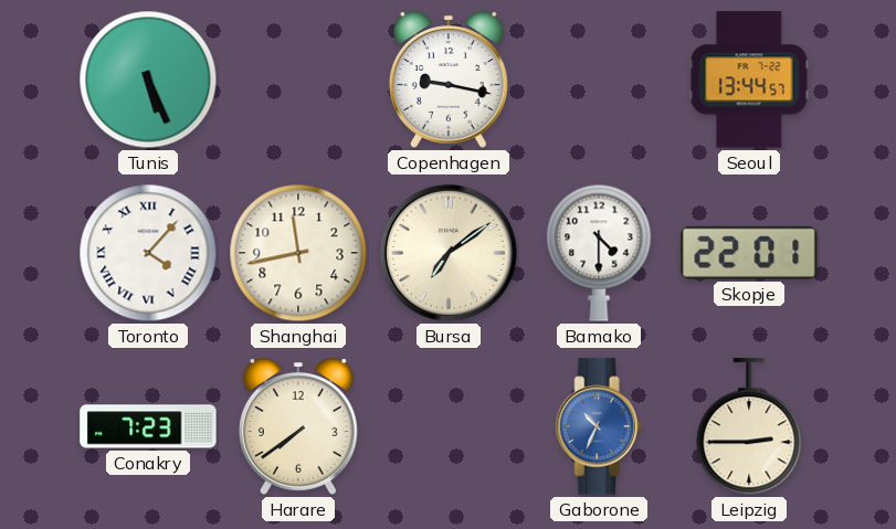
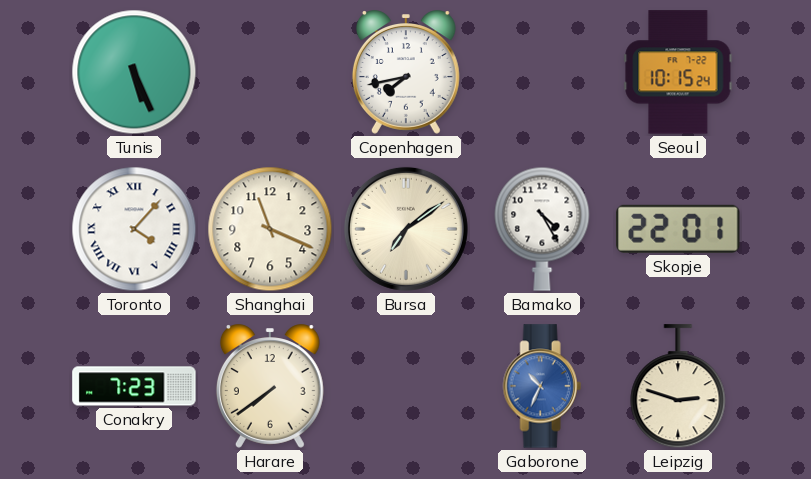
Copenhagen: 9:17 -> 7:43
Seoul: 13:44 -> 10:15
Shanghai: 11:43 -> 11:19
Bamako: 4:30 -> 4:25
Leipzig: 2:45 -> 2:48
